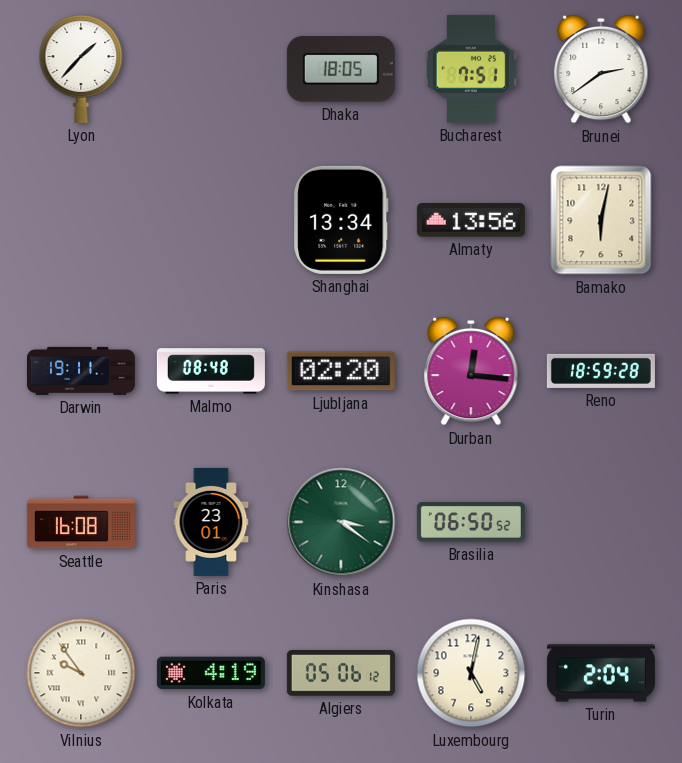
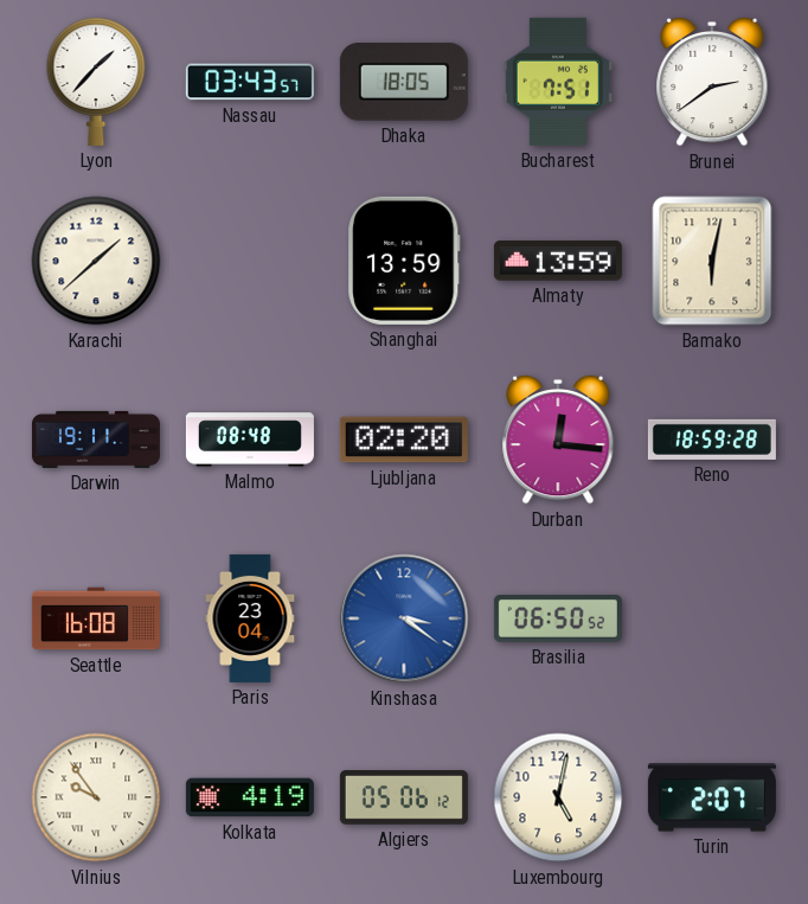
Nassau: none -> 03:43
Karachi: none -> 1:38
Shanghai: 13:34 -> 13:59
Almaty: 13:56 -> 13:59
Paris: 23:01 -> 23:04
Kinshasa dial: green -> blue
Turin: 2:04 -> 2:07
